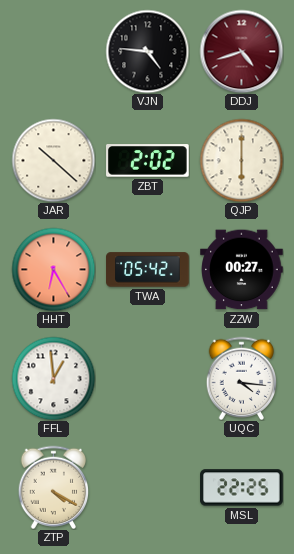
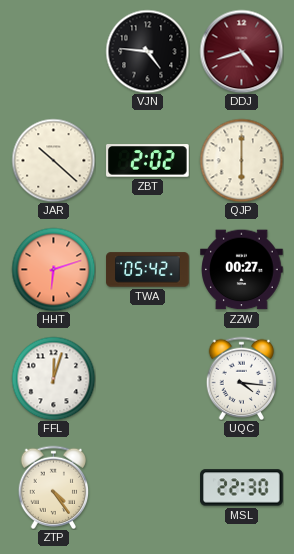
HHT: 6:25 -> 6:12
FFL: 12:59 -> 12:03
ZTP: 4:20 -> 4:24
MSL: 22:25 -> 22:30
